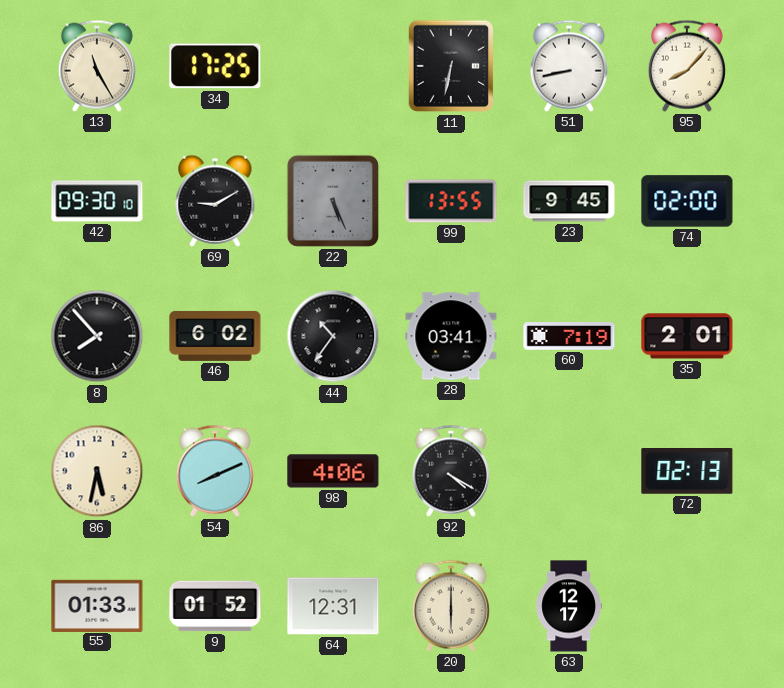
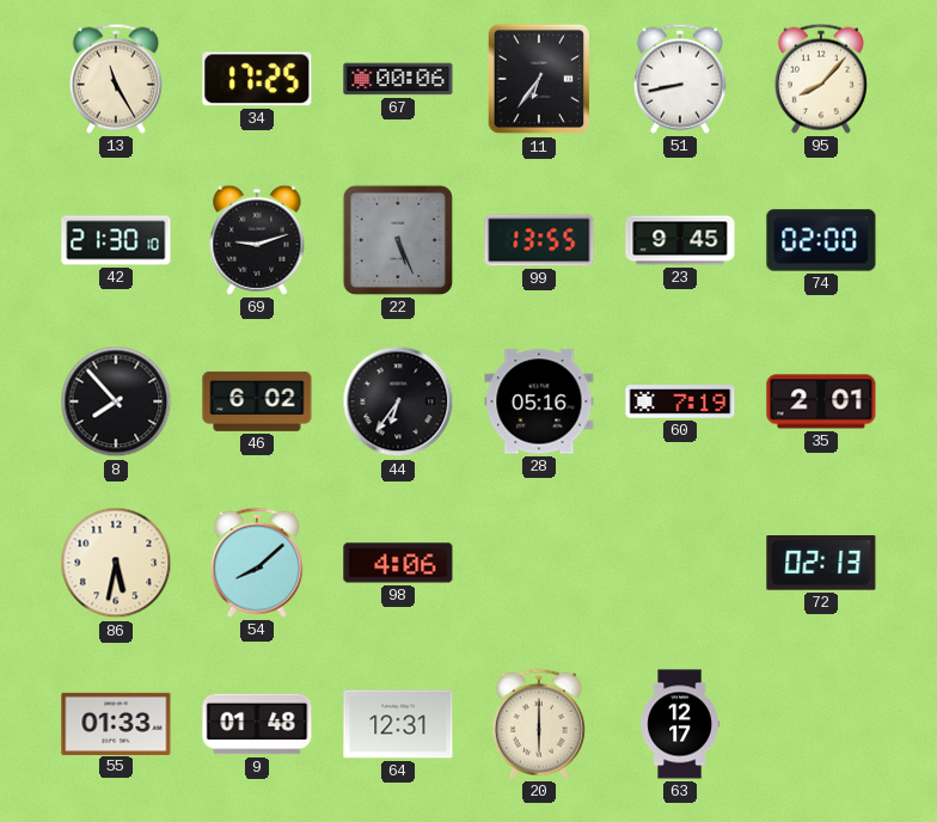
67: none -> 00:06
11: 6:32 -> 6:36
42: 09:30 -> 21:30
69: 9:10 -> 9:12
44: 10:36 -> 6:36
28: 03:41 -> 05:16
54: 8:11 -> 8:08
92: 4:20 -> none
9: 01:52 -> 01:48
